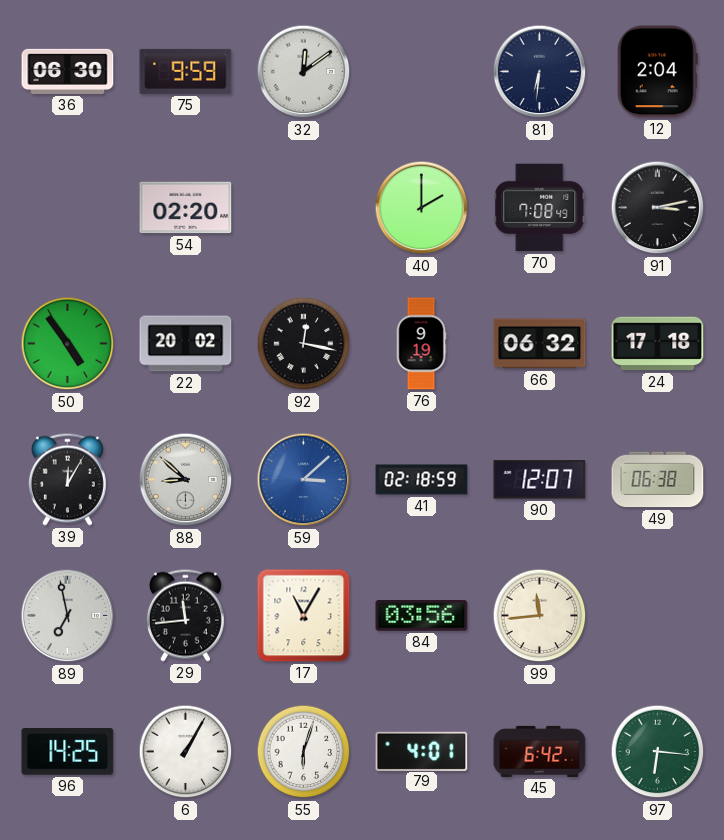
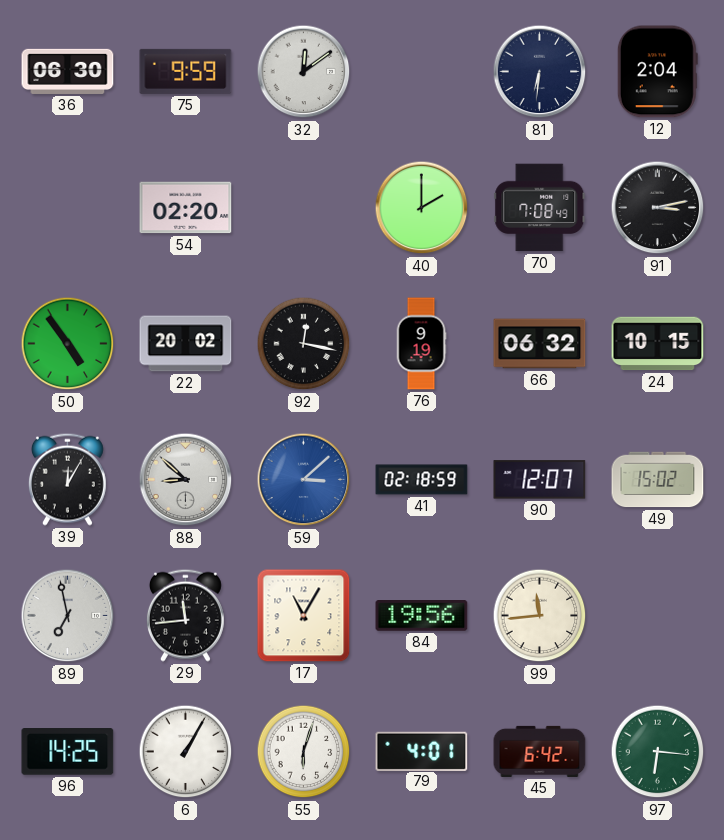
24: 17:18 -> 10:15
49: 06:38 -> 15:02
84: 03:56 -> 19:56
